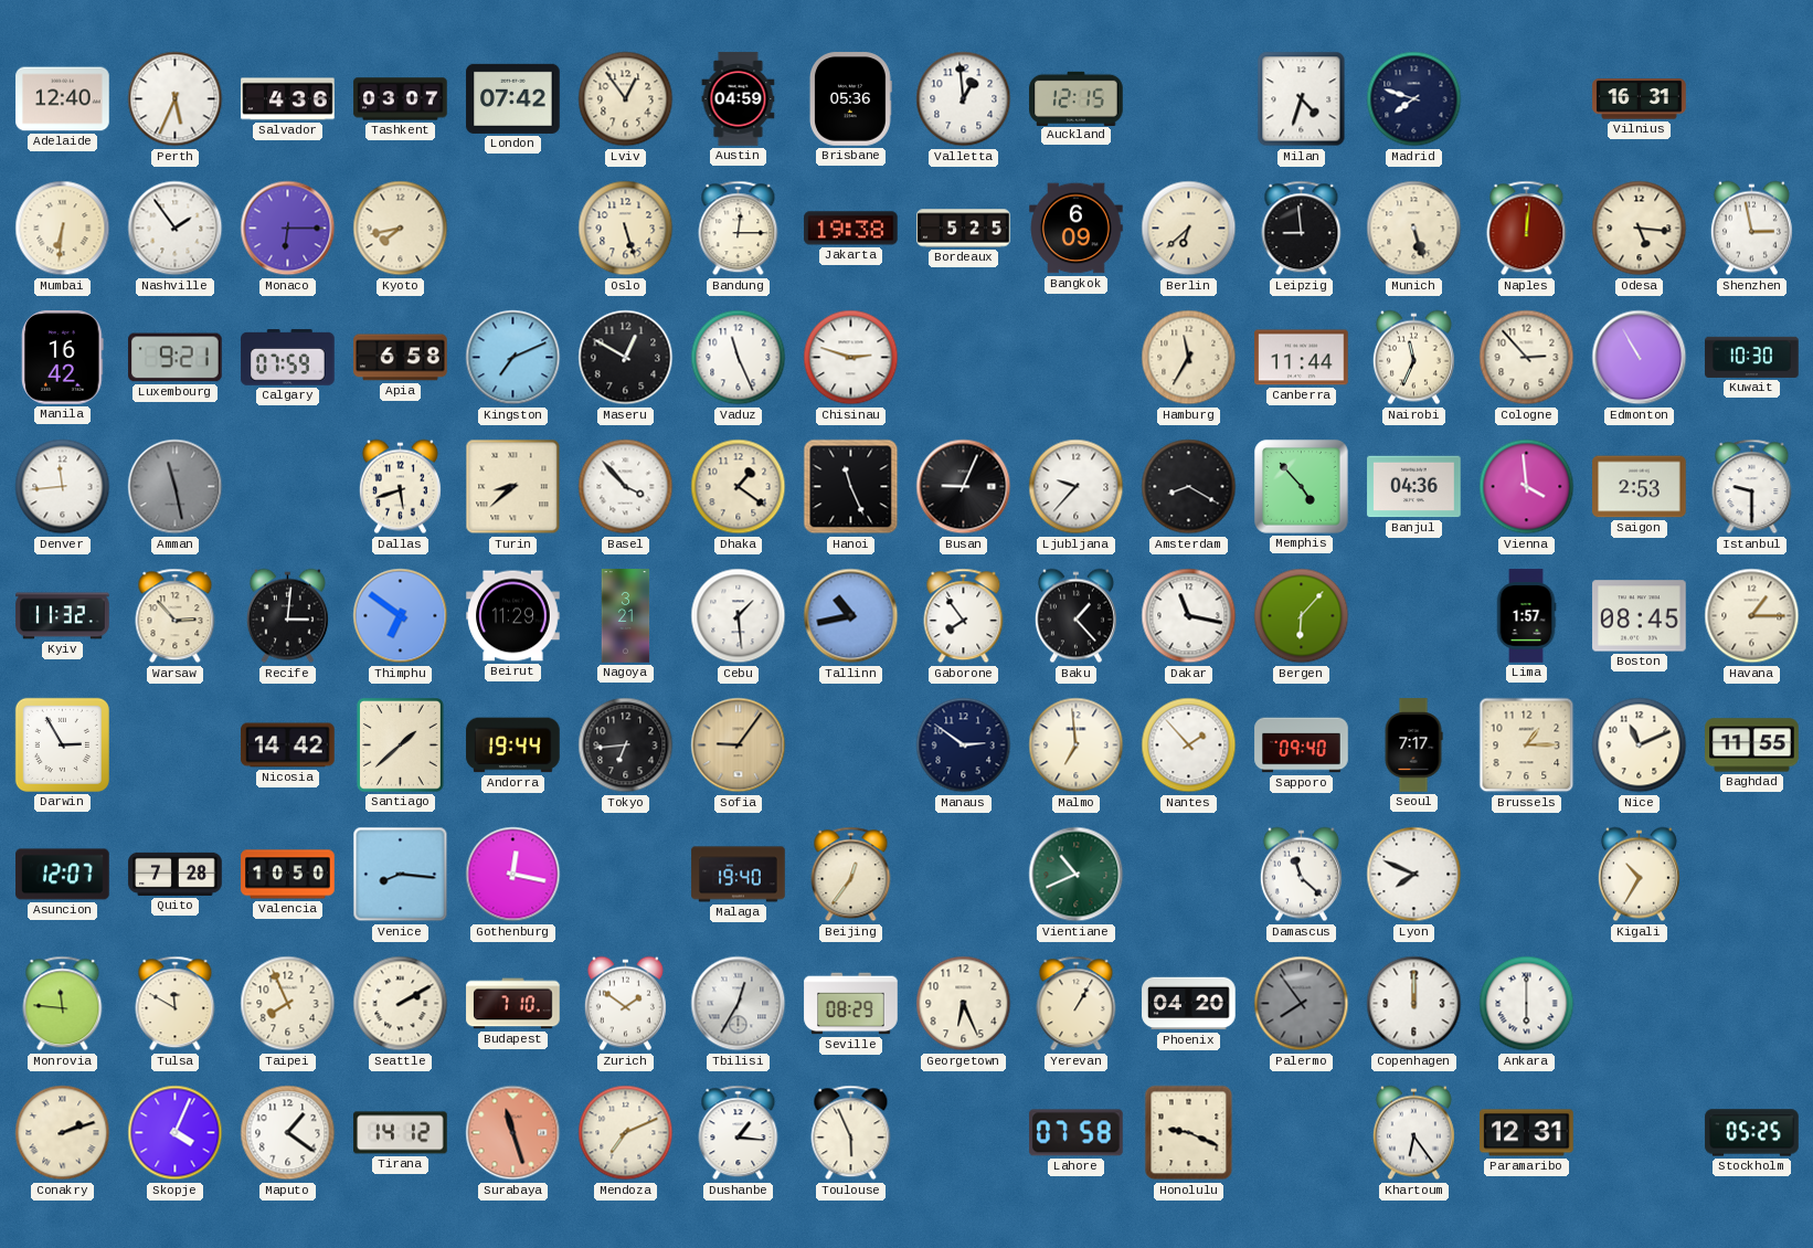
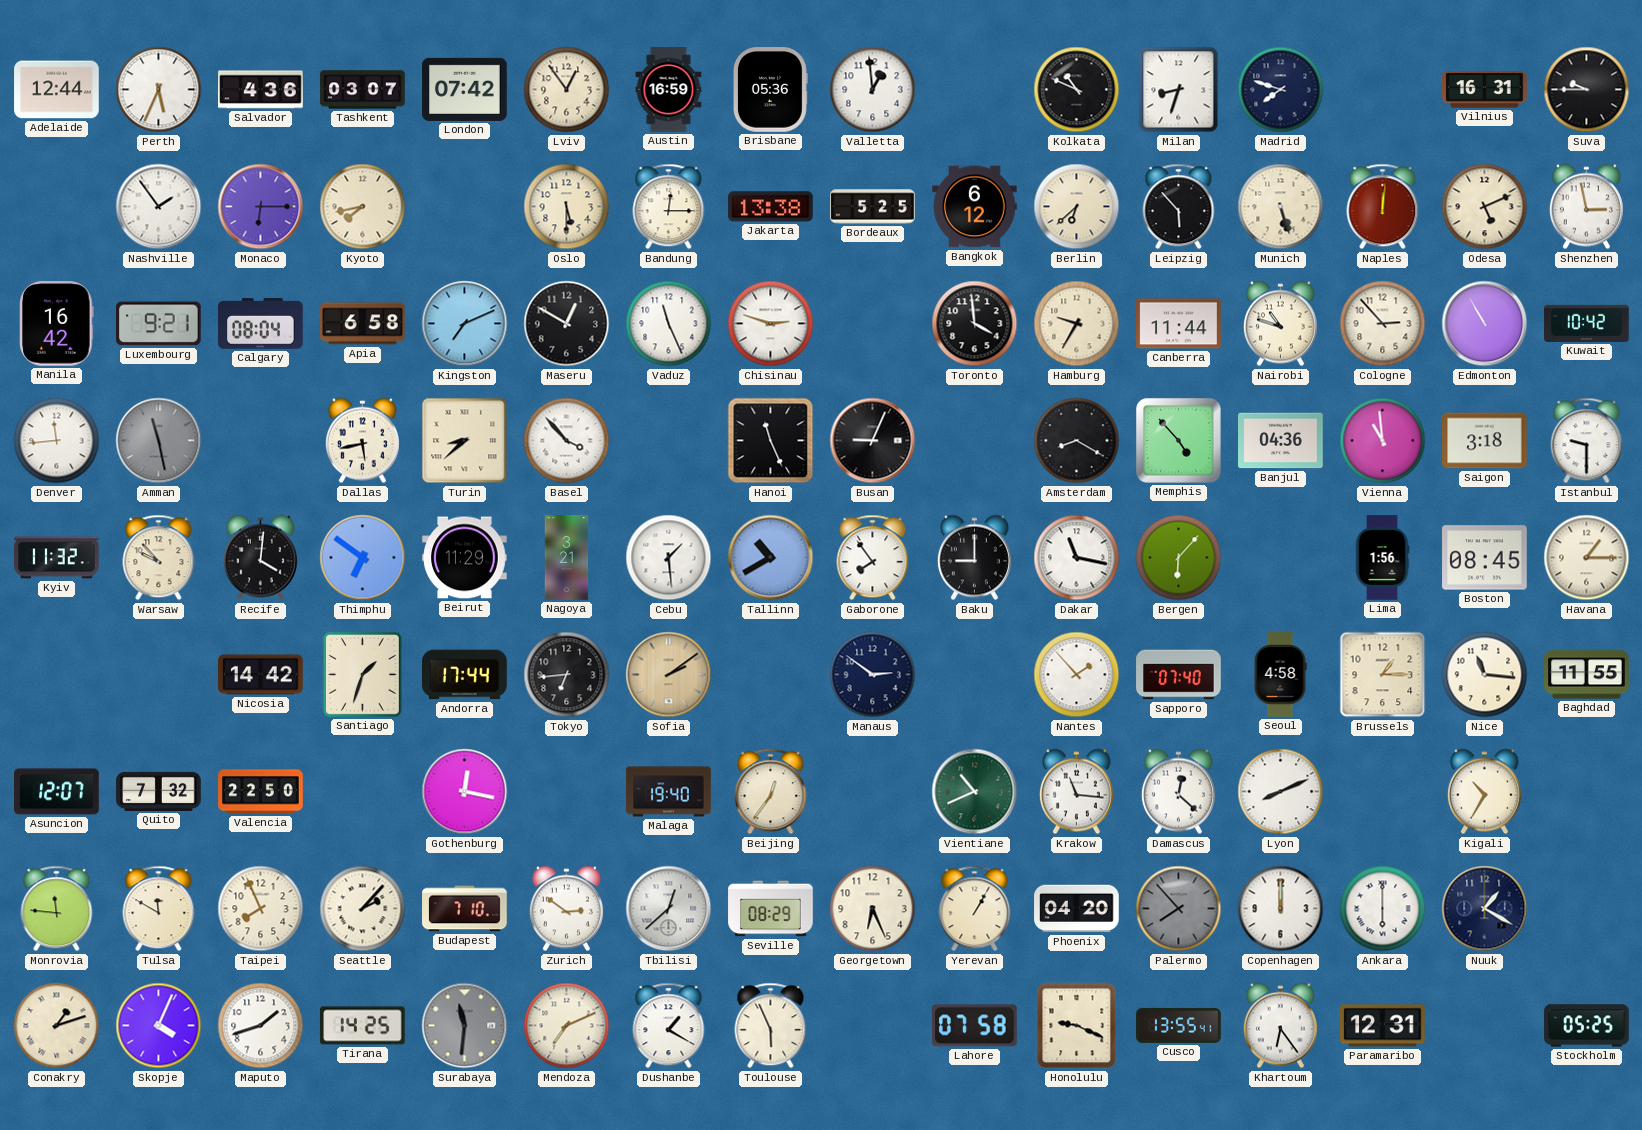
Adelaide: 12:40 -> 12:44
Austin: 04:59 -> 16:59
Auckland: 12:15 -> none
Kolkata: none -> 10:49
Milan: 4:33 -> 8:33
Suva: none -> 9:45
Mumbai: 6:31 -> none
Oslo: 5:27 -> 5:30
Jakarta: 19:38 -> 13:38
Bangkok: 6:09 -> 6:12
Leipzig: 8:59 -> 5:53
Odesa: 5:16 -> 5:11
Calgary: 07:59 -> 08:04
Toronto: none -> 3:59
Hamburg: 11:35 -> 9:35
Nairobi: 11:34 -> 10:48
Kuwait: 10:30 -> 10:42
Dallas: 5:42 -> 5:43
Dhaka: 1:21 -> none
Ljubljana: 9:37 -> none
Vienna: 3:59 -> 10:59
Saigon: 2:53 -> 3:18
Warsaw: 2:53 -> 9:53
Recife: 3:01 -> 4:01
Tallinn: 10:43 -> 10:40
Baku: 1:23 -> 9:00
Lima: 1:57 -> 1:56
Darwin: 2:55 -> none
Santiago: 1:38 -> 1:33
Andorra: 19:44 -> 17:44
Sofia: 9:06 -> 2:09
Malmo: 6:59 -> none
Sapporo: 09:40 -> 07:40
Seoul: 7:17 -> 4:58
Nice: 11:11 -> 11:16
Quito: 7:28 -> 7:32
Valencia: 10:50 -> 22:50
Venice: 8:16 -> none
Krakow: none -> 11:16
Damascus: 11:22 -> 12:22
Lyon: 7:49 -> 8:11
Seattle: 2:10 -> 2:07
Zurich: 1:51 -> 2:51
Tbilisi: 12:35 -> 12:38
Palermo: 7:54 -> 7:53
Nuuk: none -> 1:20
Conakry: 2:12 -> 1:12
Maputo: 1:21 -> 1:42
Tirana: 14:12 -> 14:25
Surabaya: 11:27 -> 11:31
Surabaya dial: salmon -> grey
Dushanbe: 1:16 -> 1:20
Cusco: none -> 13:55
